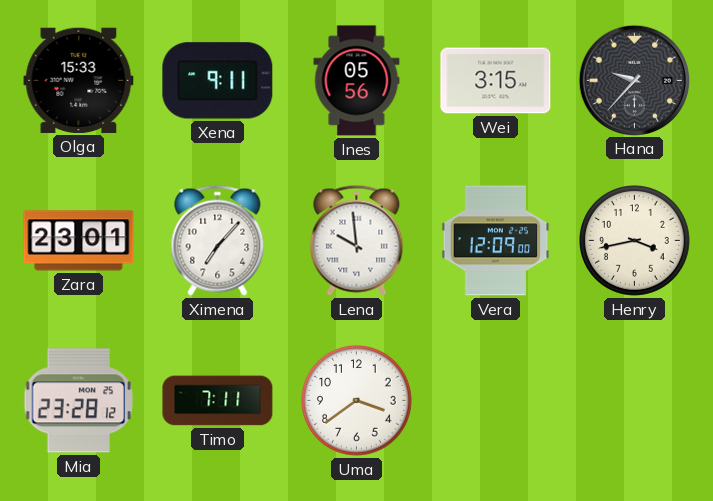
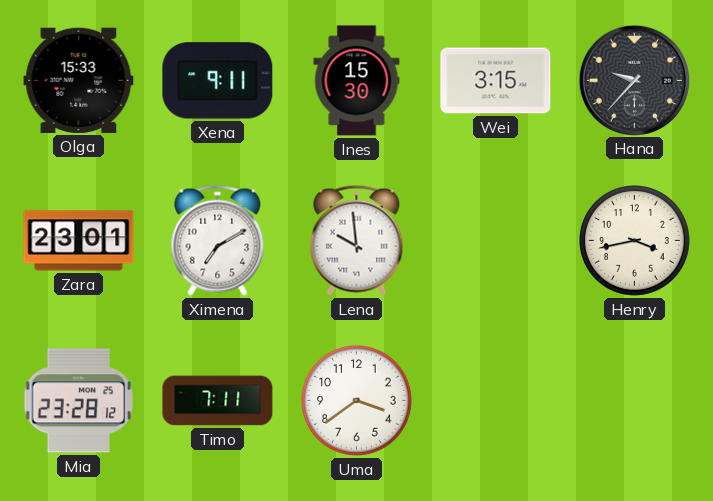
Ines: 05:56 -> 15:30
Ximena: 7:07 -> 7:10
Vera: 12:09 -> none
